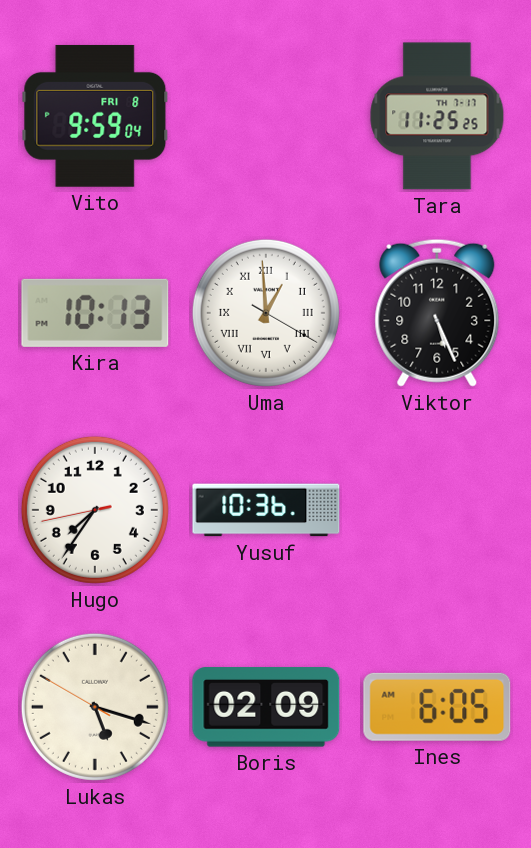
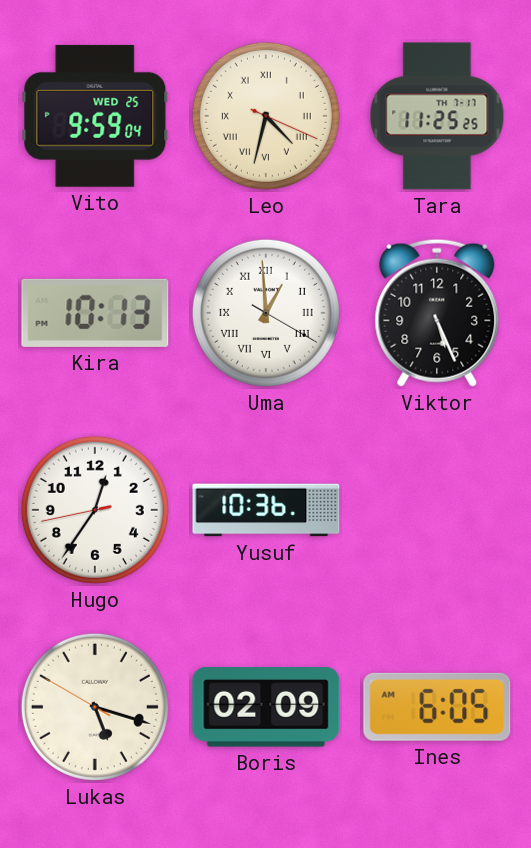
Vito date: FRI 8 -> WED 25
Leo: none -> 4:32
Hugo: 7:35 -> 12:35
